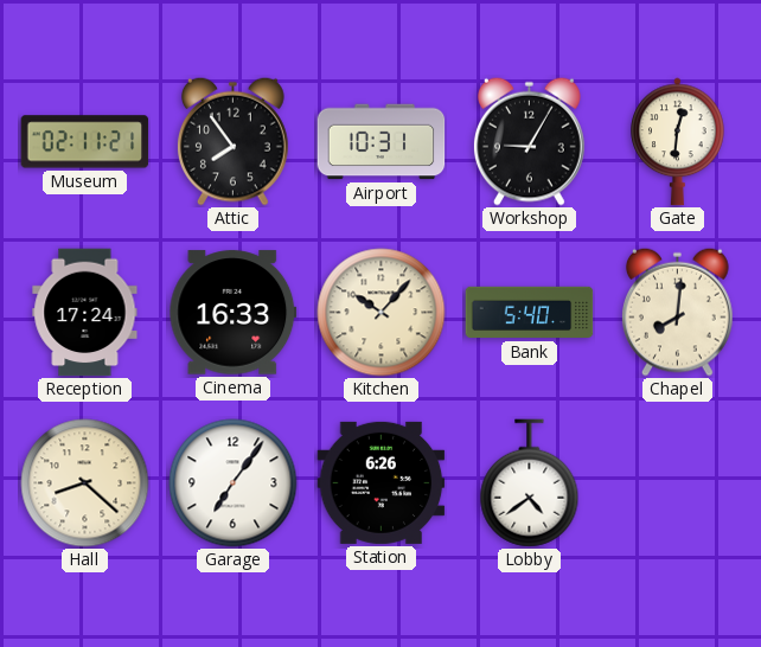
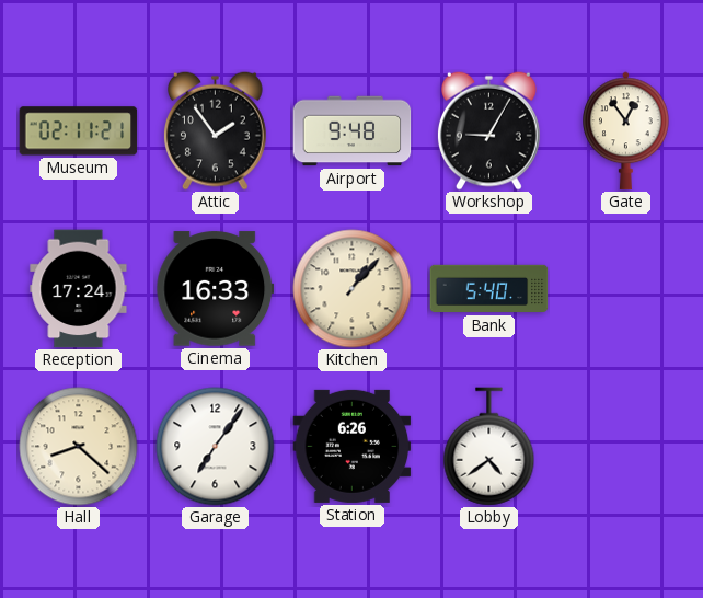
Attic: 7:54 -> 1:54
Airport: 10:31 -> 9:48
Gate: 12:31 -> 12:54
Kitchen: 10:07 -> 1:07
Chapel: 8:01 -> none
